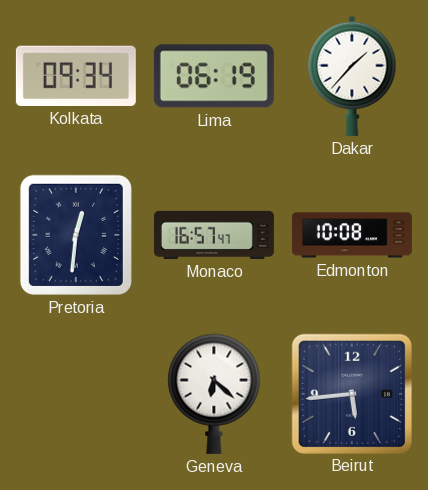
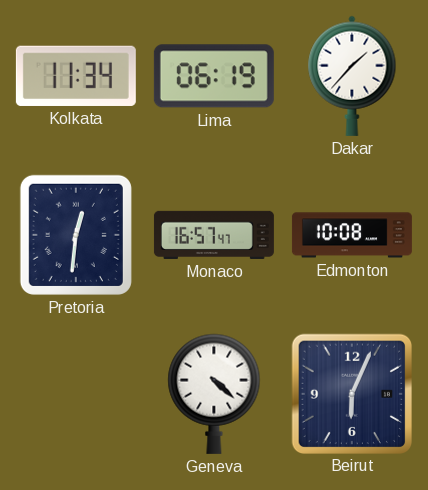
Kolkata: 09:34 -> 11:34
Geneva: 6:22 -> 4:22
Beirut: 5:44 -> 6:04
